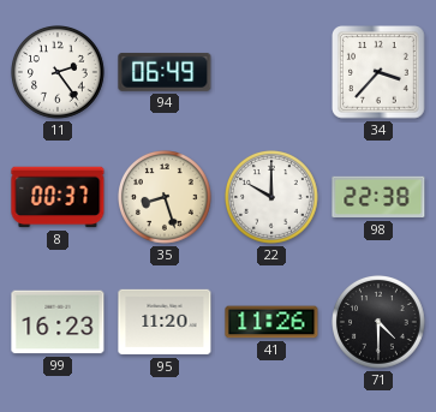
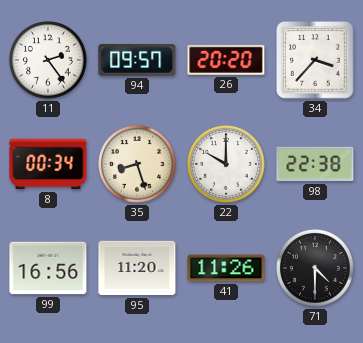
94: 06:49 -> 09:57
26: none -> 20:20
8: 00:37 -> 00:34
99: 16:23 -> 16:56
